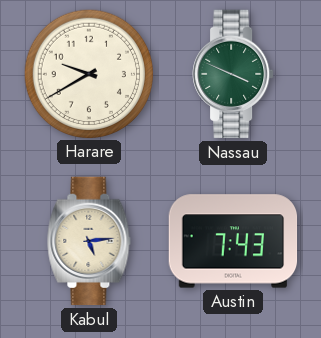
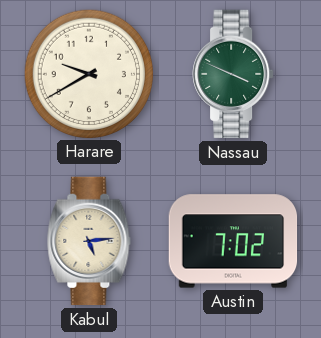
Austin: 7:43 -> 7:02
